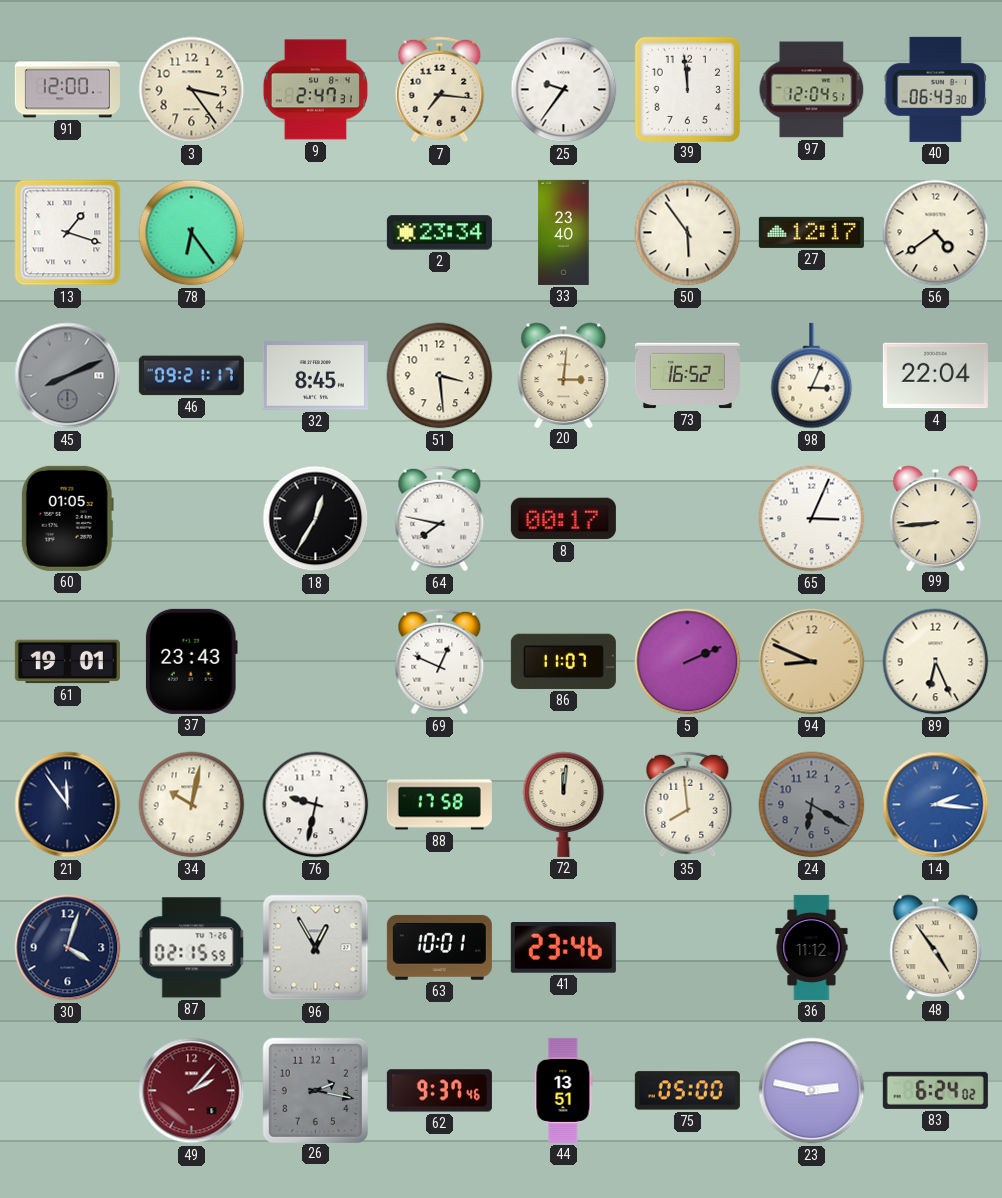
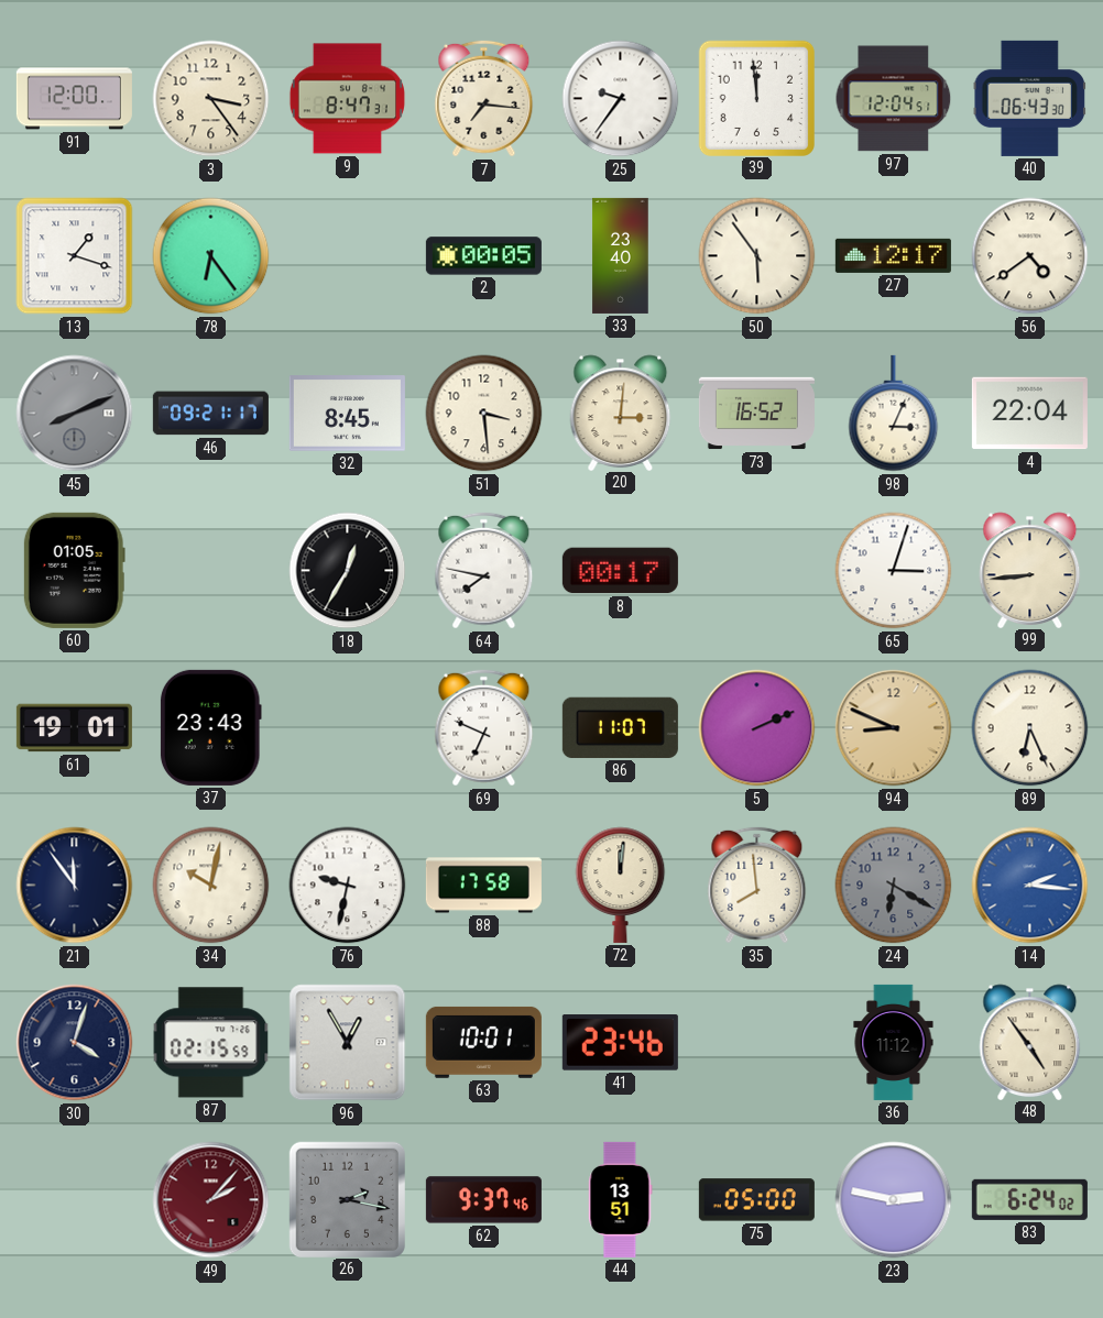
9: 2:47 -> 8:47
2: 23:34 -> 00:05
65: 3:04 -> 3:03
69: 12:49 -> 6:49
